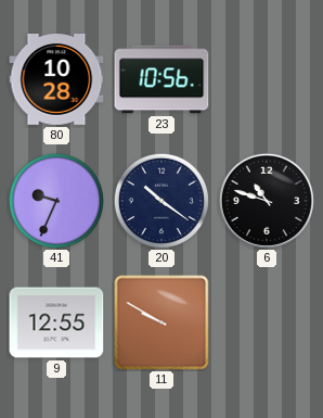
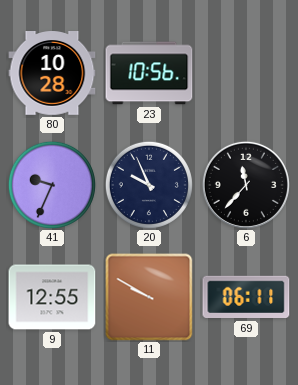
20: 10:21 -> 9:56
6: 10:48 -> 11:37
69: none -> 06:11
